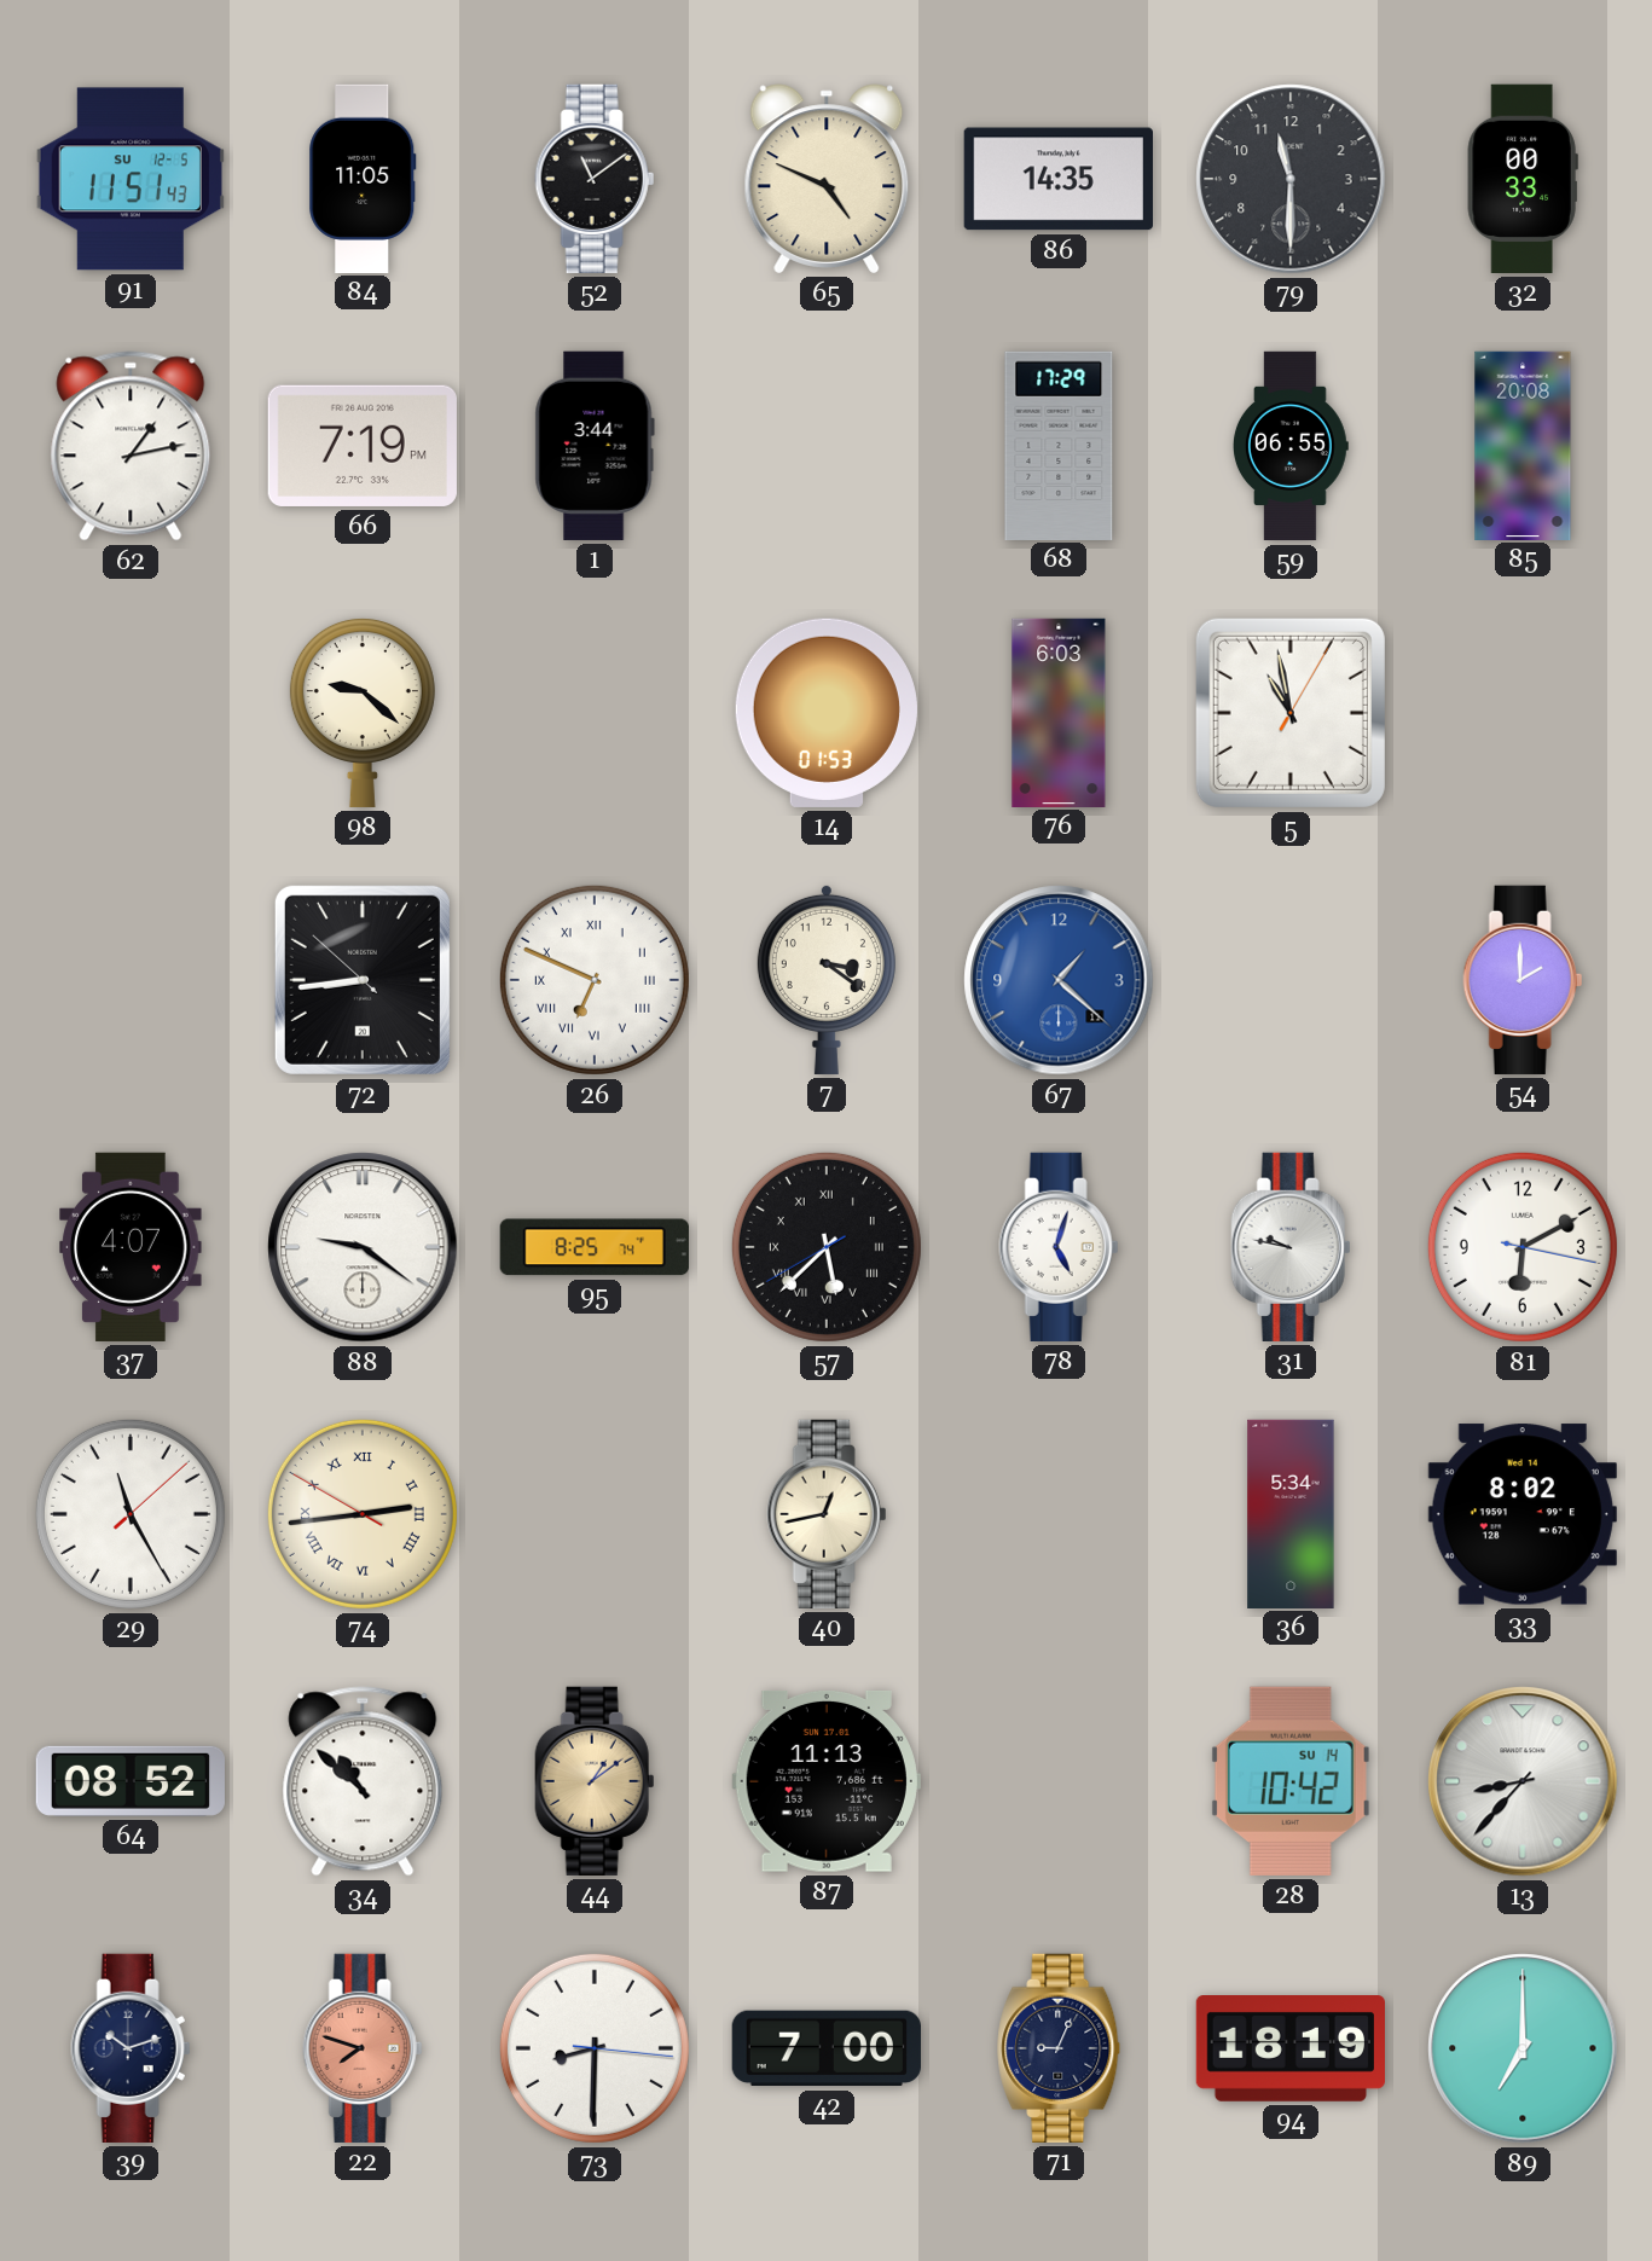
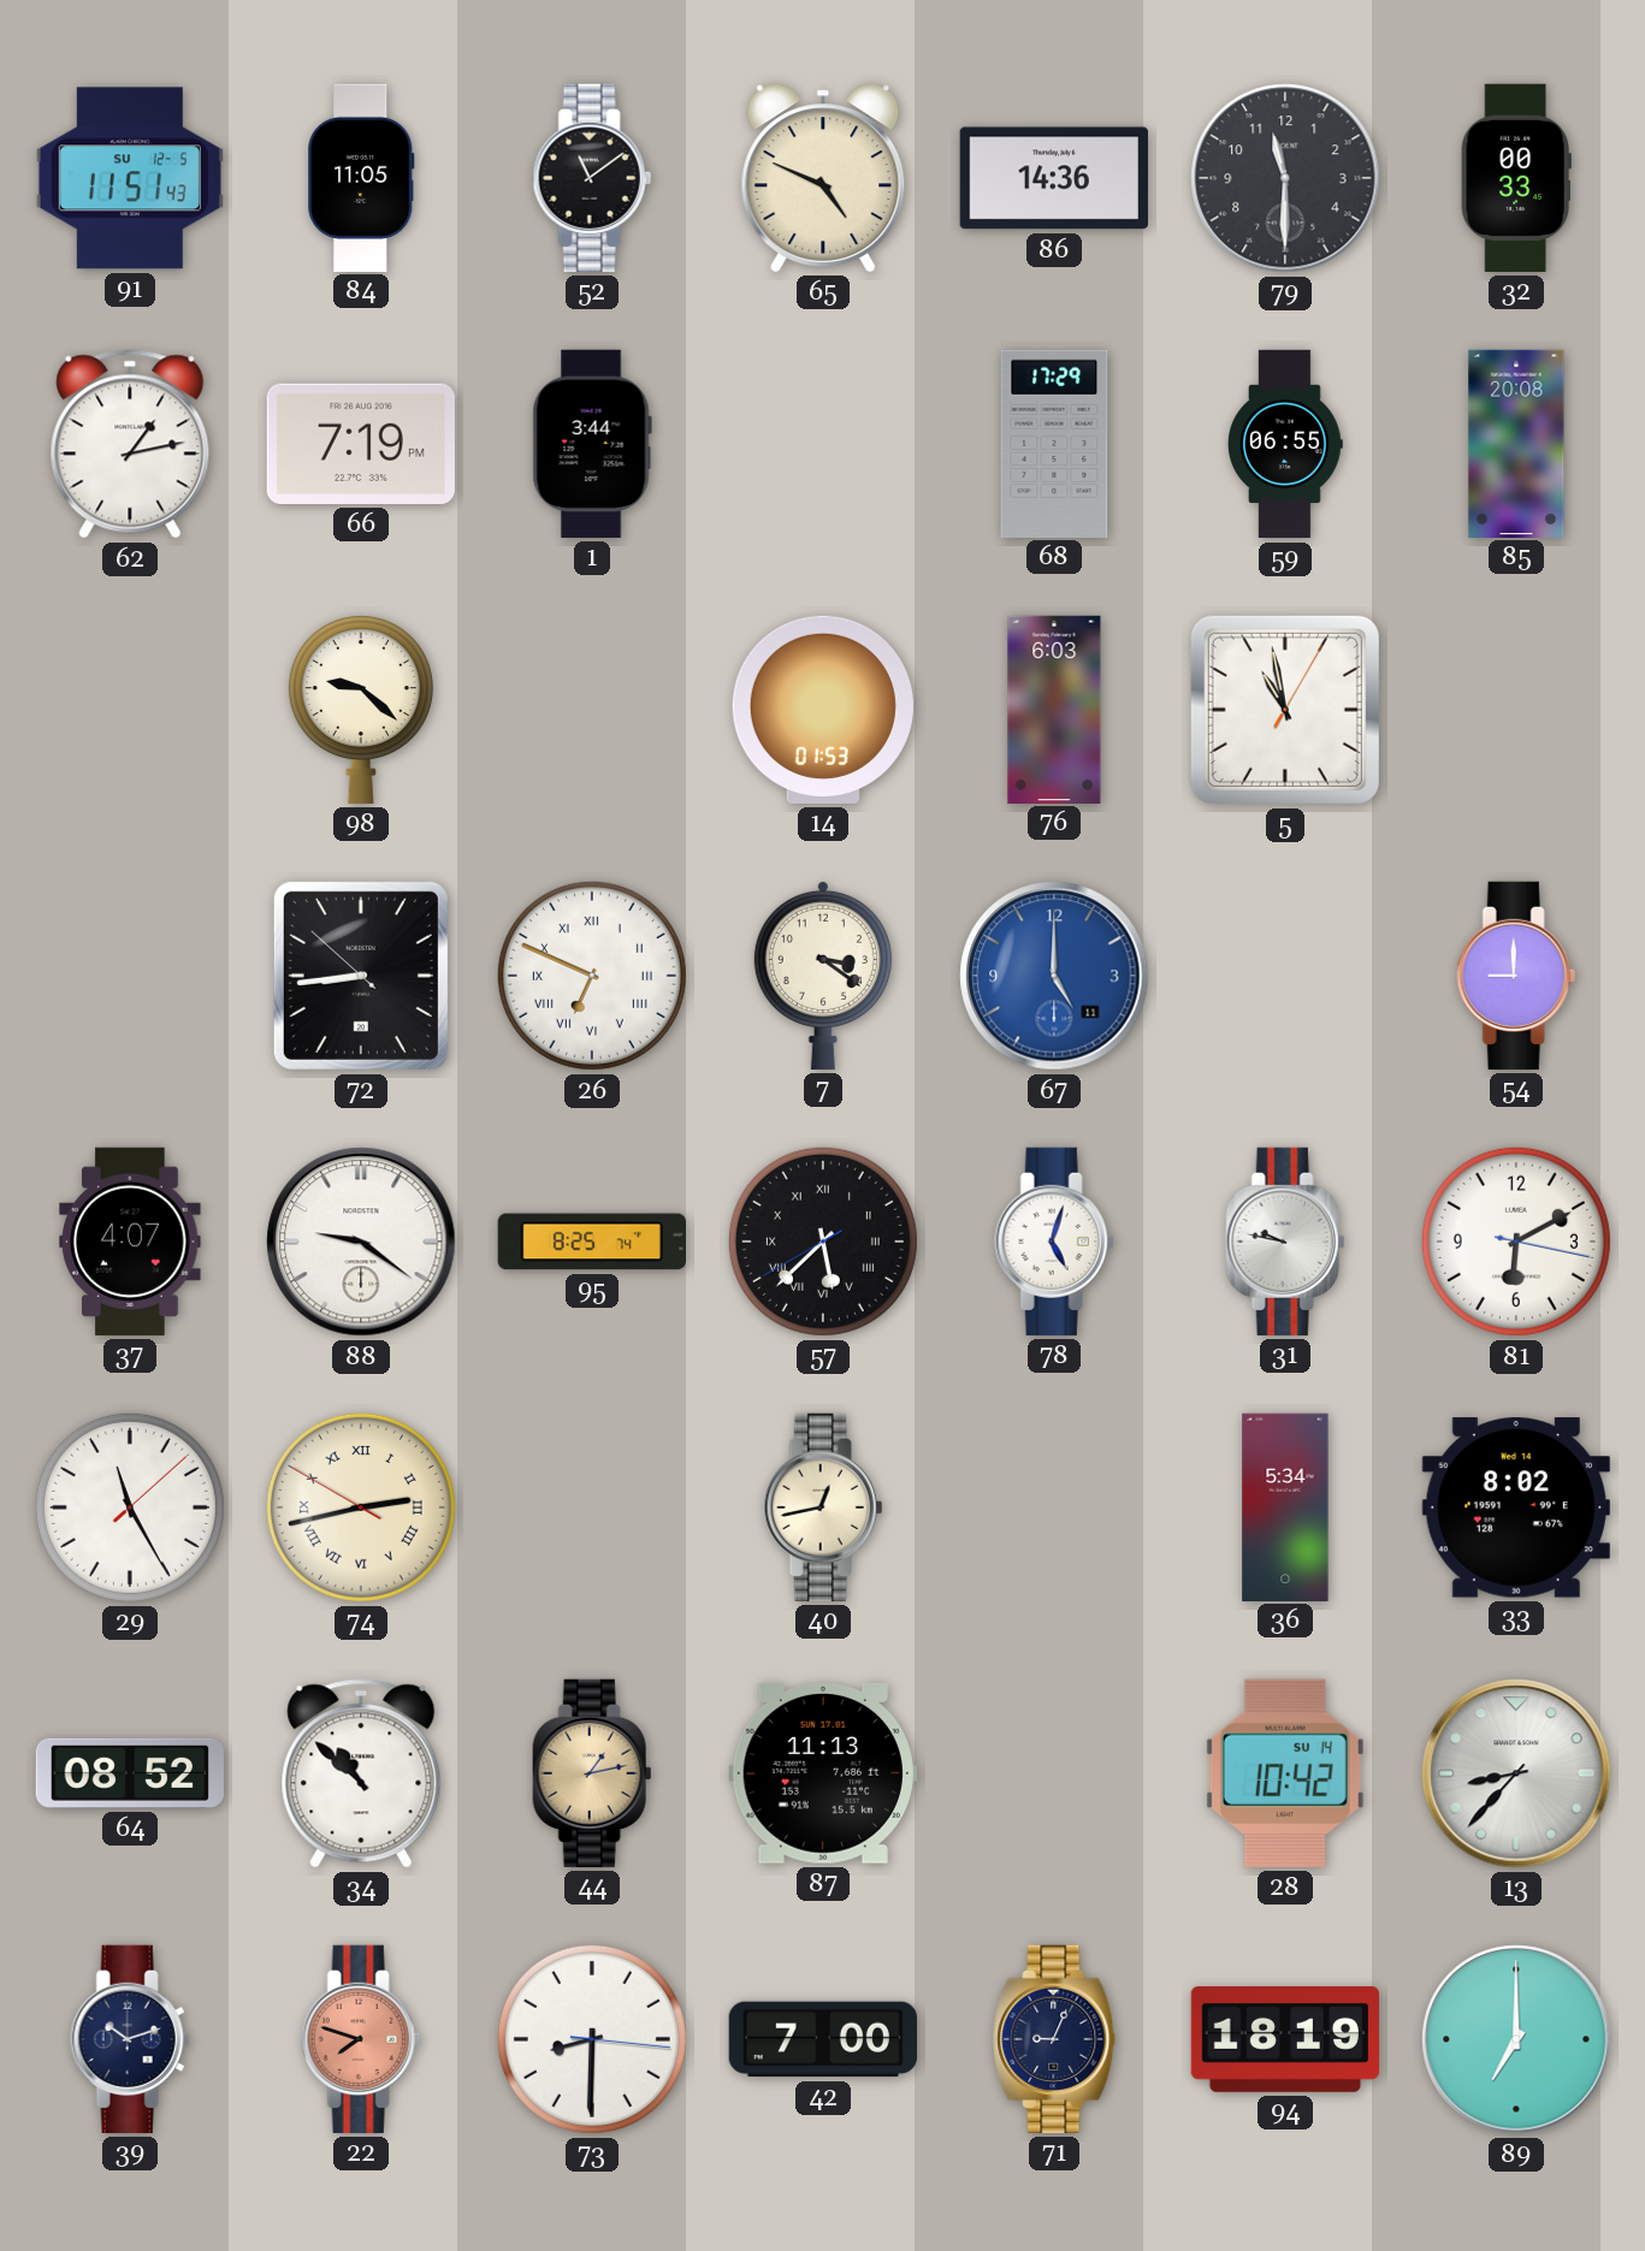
86: 14:35 -> 14:36
67: 1:22 -> 5:00
54: 2:00 -> 9:00
74: 2:43 -> 2:42
44: 1:09 -> 1:13
